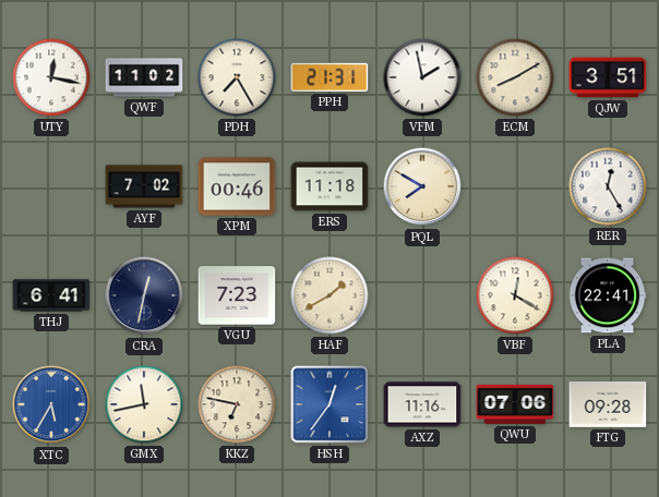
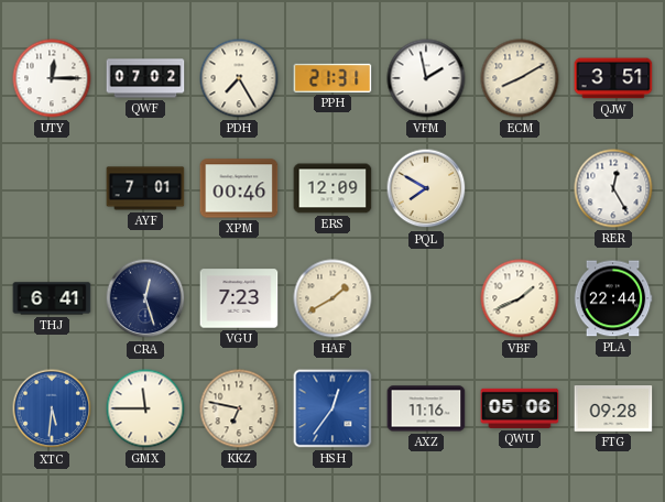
UTY: 12:17 -> 12:15
QWF: 11:02 -> 07:02
AYF: 7:02 -> 7:01
ERS: 11:18 -> 12:09
CRA: 12:32 -> 12:27
VBF: 12:20 -> 1:41
PLA: 22:41 -> 22:44
XTC: 5:35 -> 5:31
GMX: 11:43 -> 11:45
QWU: 07:06 -> 05:06
